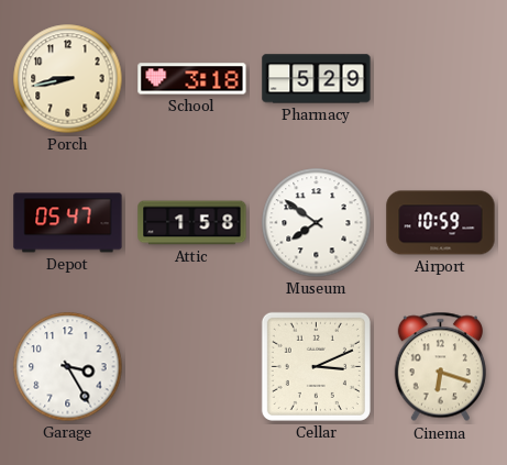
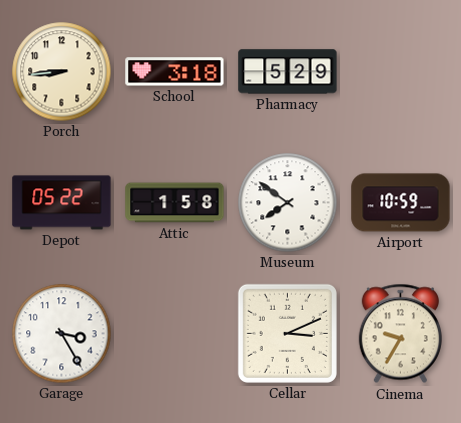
Porch: 8:43 -> 8:44
Depot: 05:47 -> 05:22
Cinema: 6:18 -> 9:35
